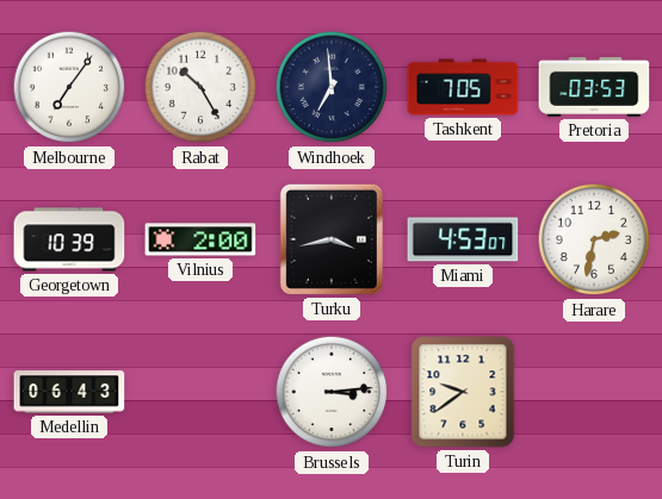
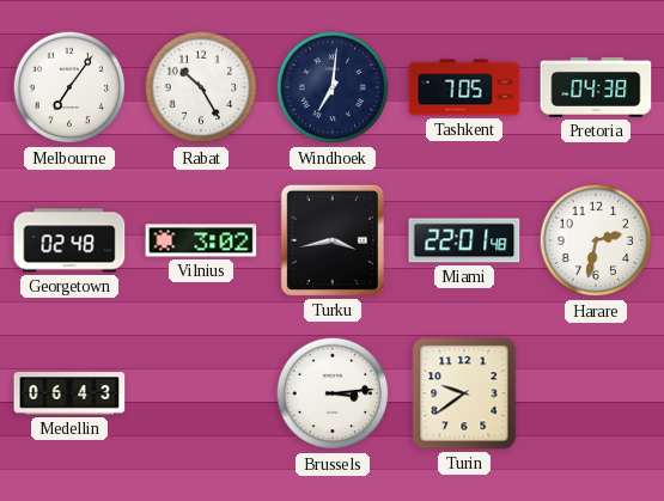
Windhoek: 6:59 -> 7:01
Pretoria: 03:53 -> 04:38
Georgetown: 10:39 -> 02:48
Vilnius: 2:00 -> 3:02
Miami: 4:53 -> 22:01
